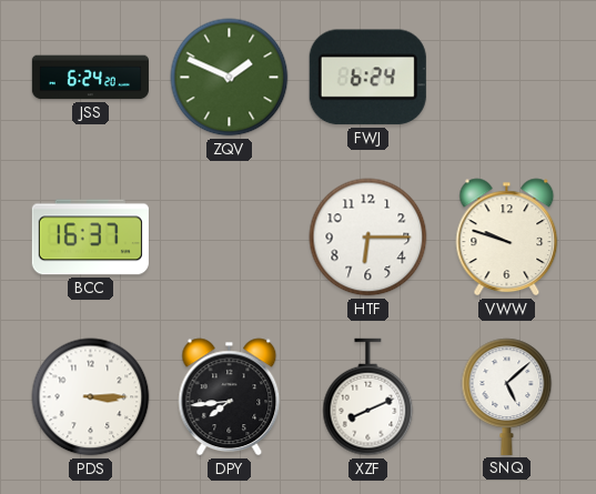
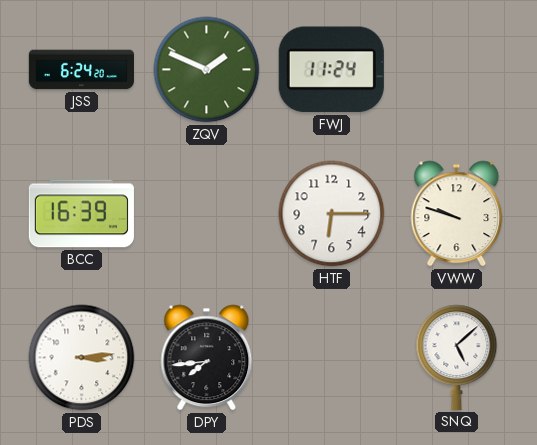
FWJ: 6:24 -> 11:24
BCC: 16:37 -> 16:39
PDS: 3:15 -> 3:14
XZF: 8:11 -> none
